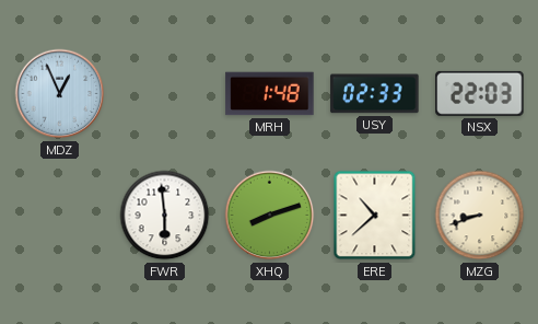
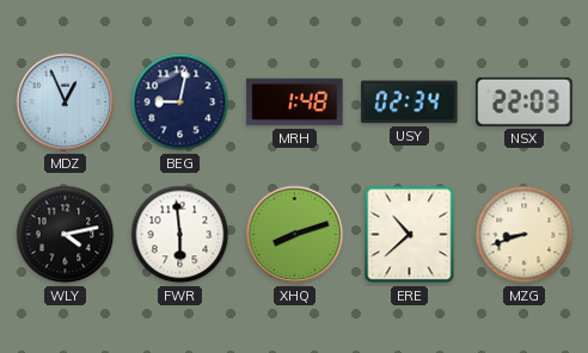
BEG: none -> 9:02
USY: 02:33 -> 02:34
WLY: none -> 4:13
